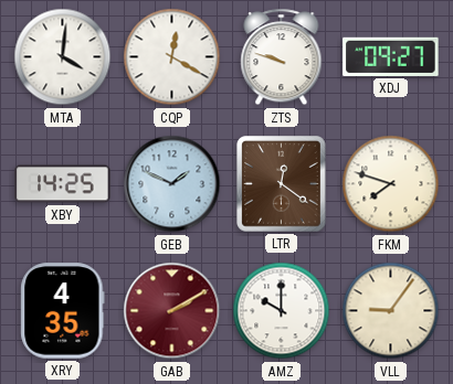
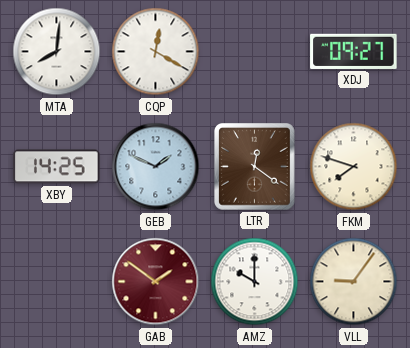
MTA: 4:01 -> 8:01
ZTS: 9:48 -> none
XRY: 4:35 -> none
GAB: 2:10 -> 1:51
